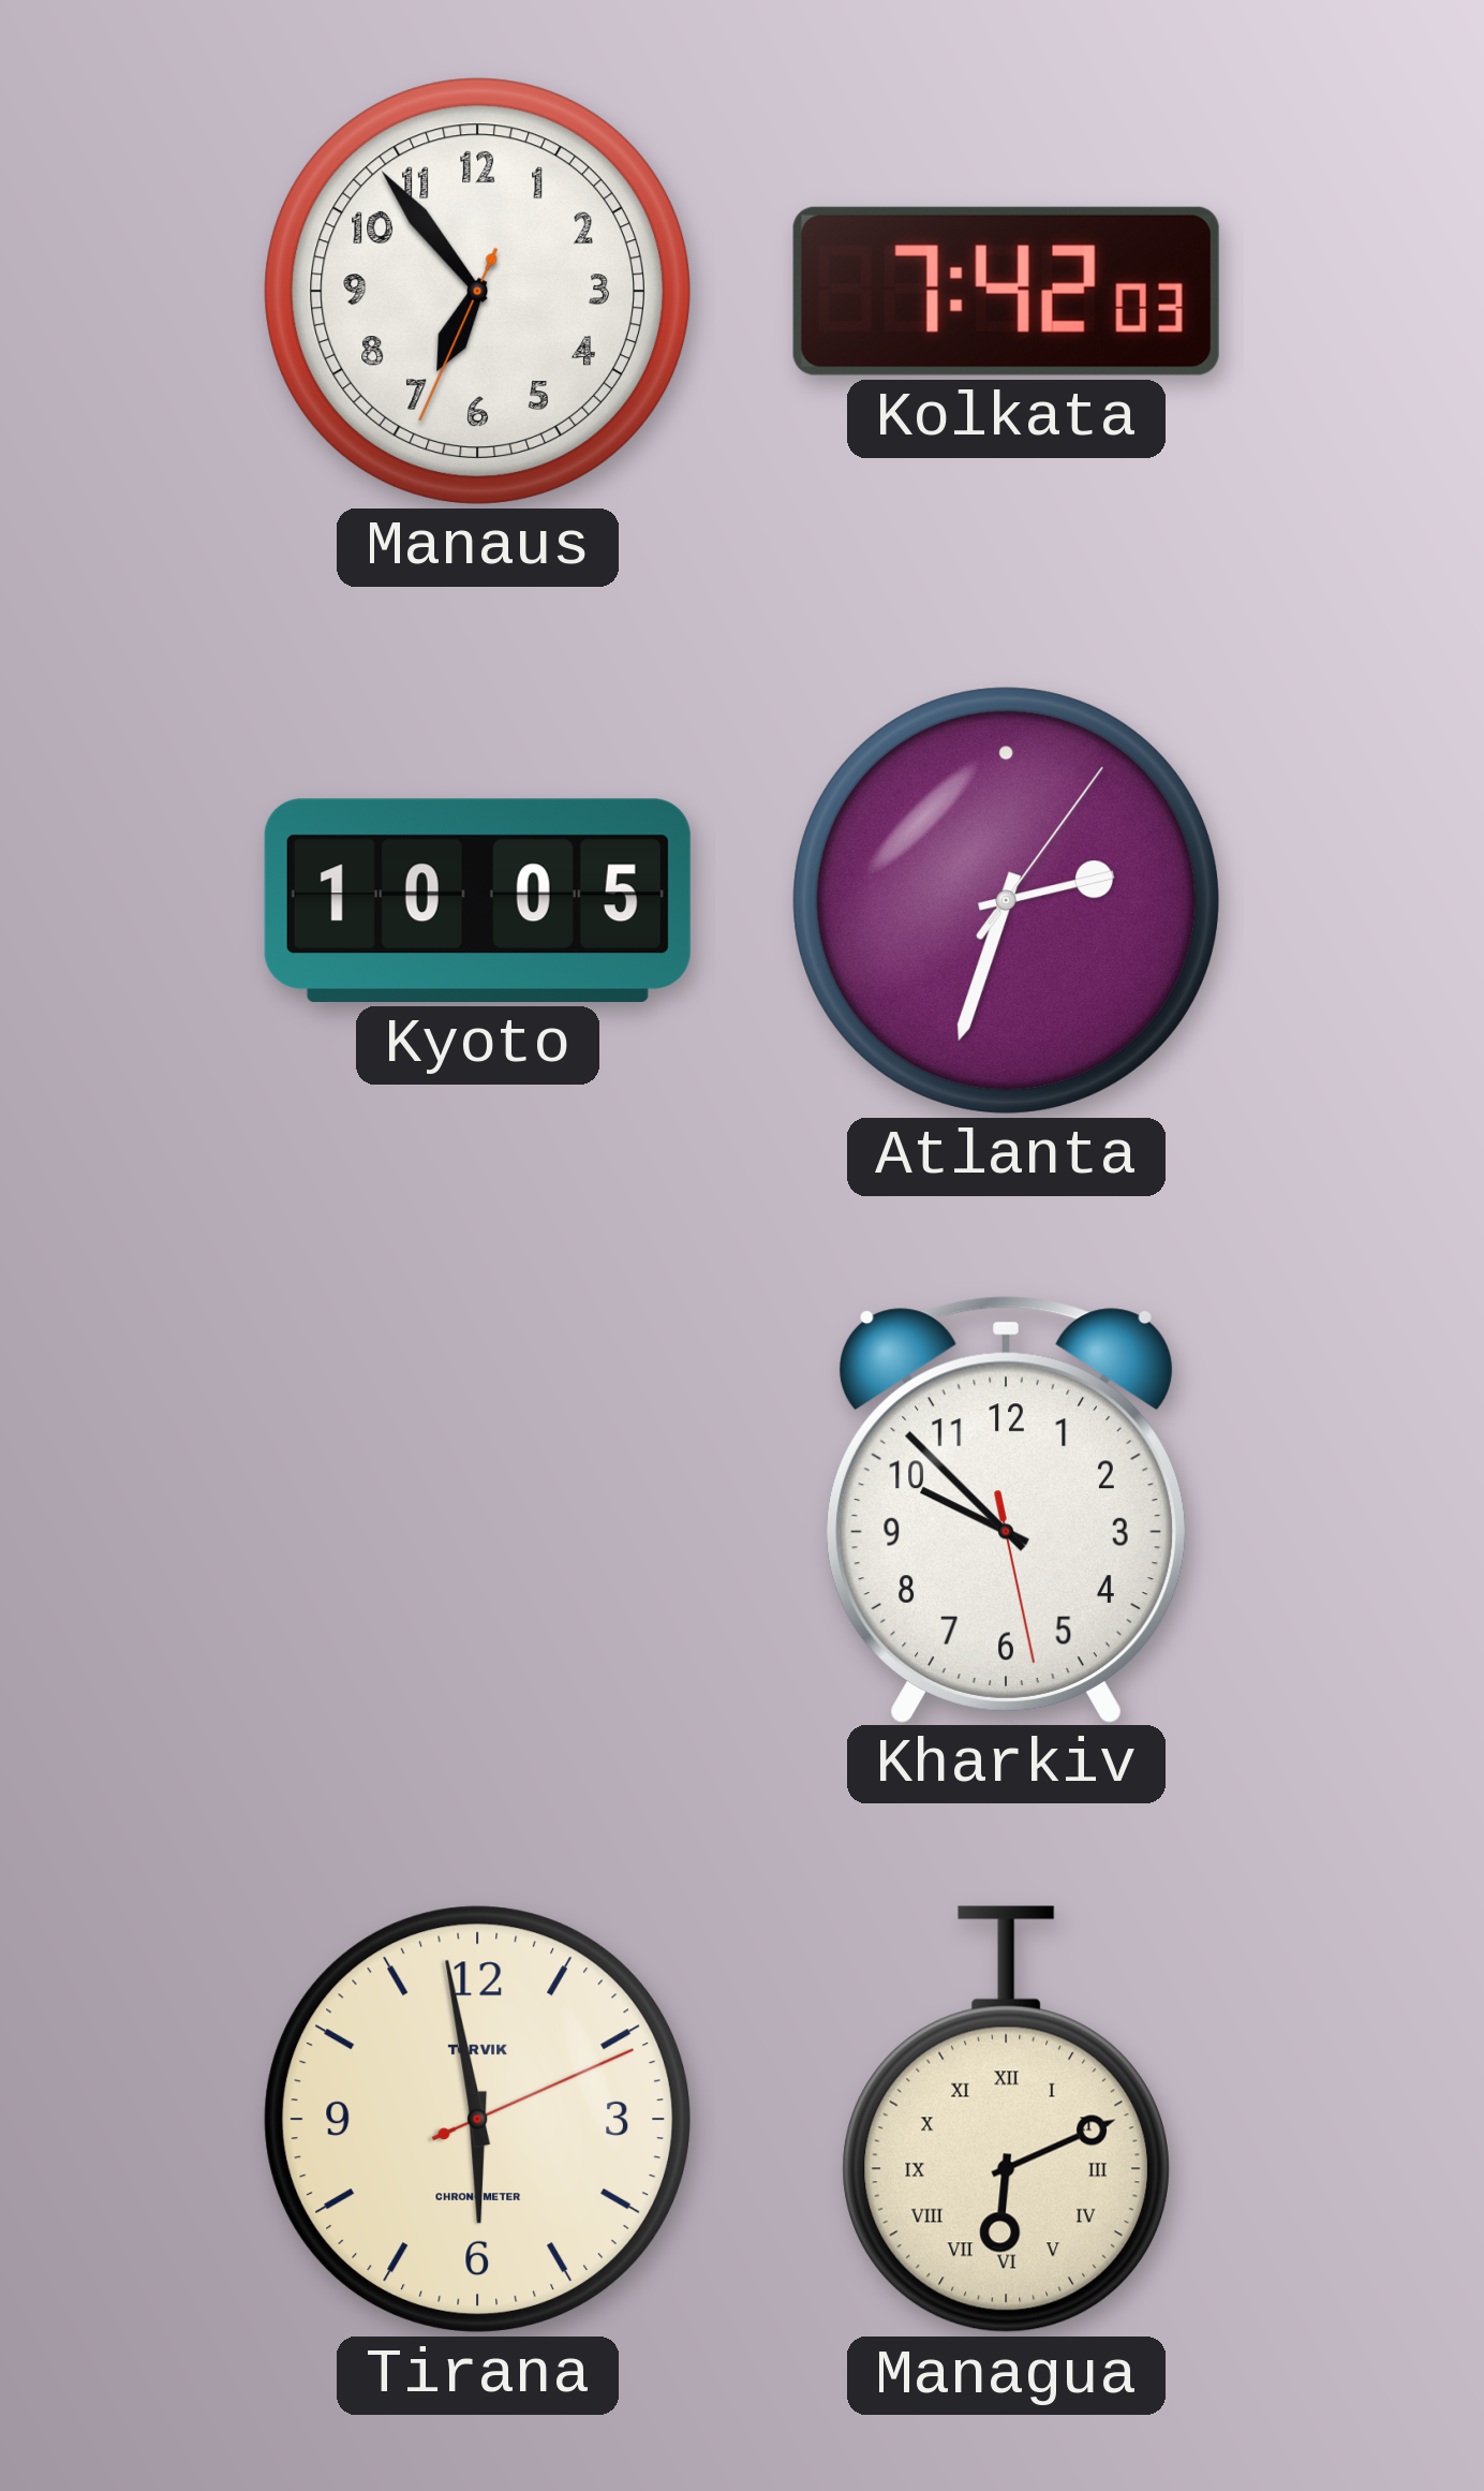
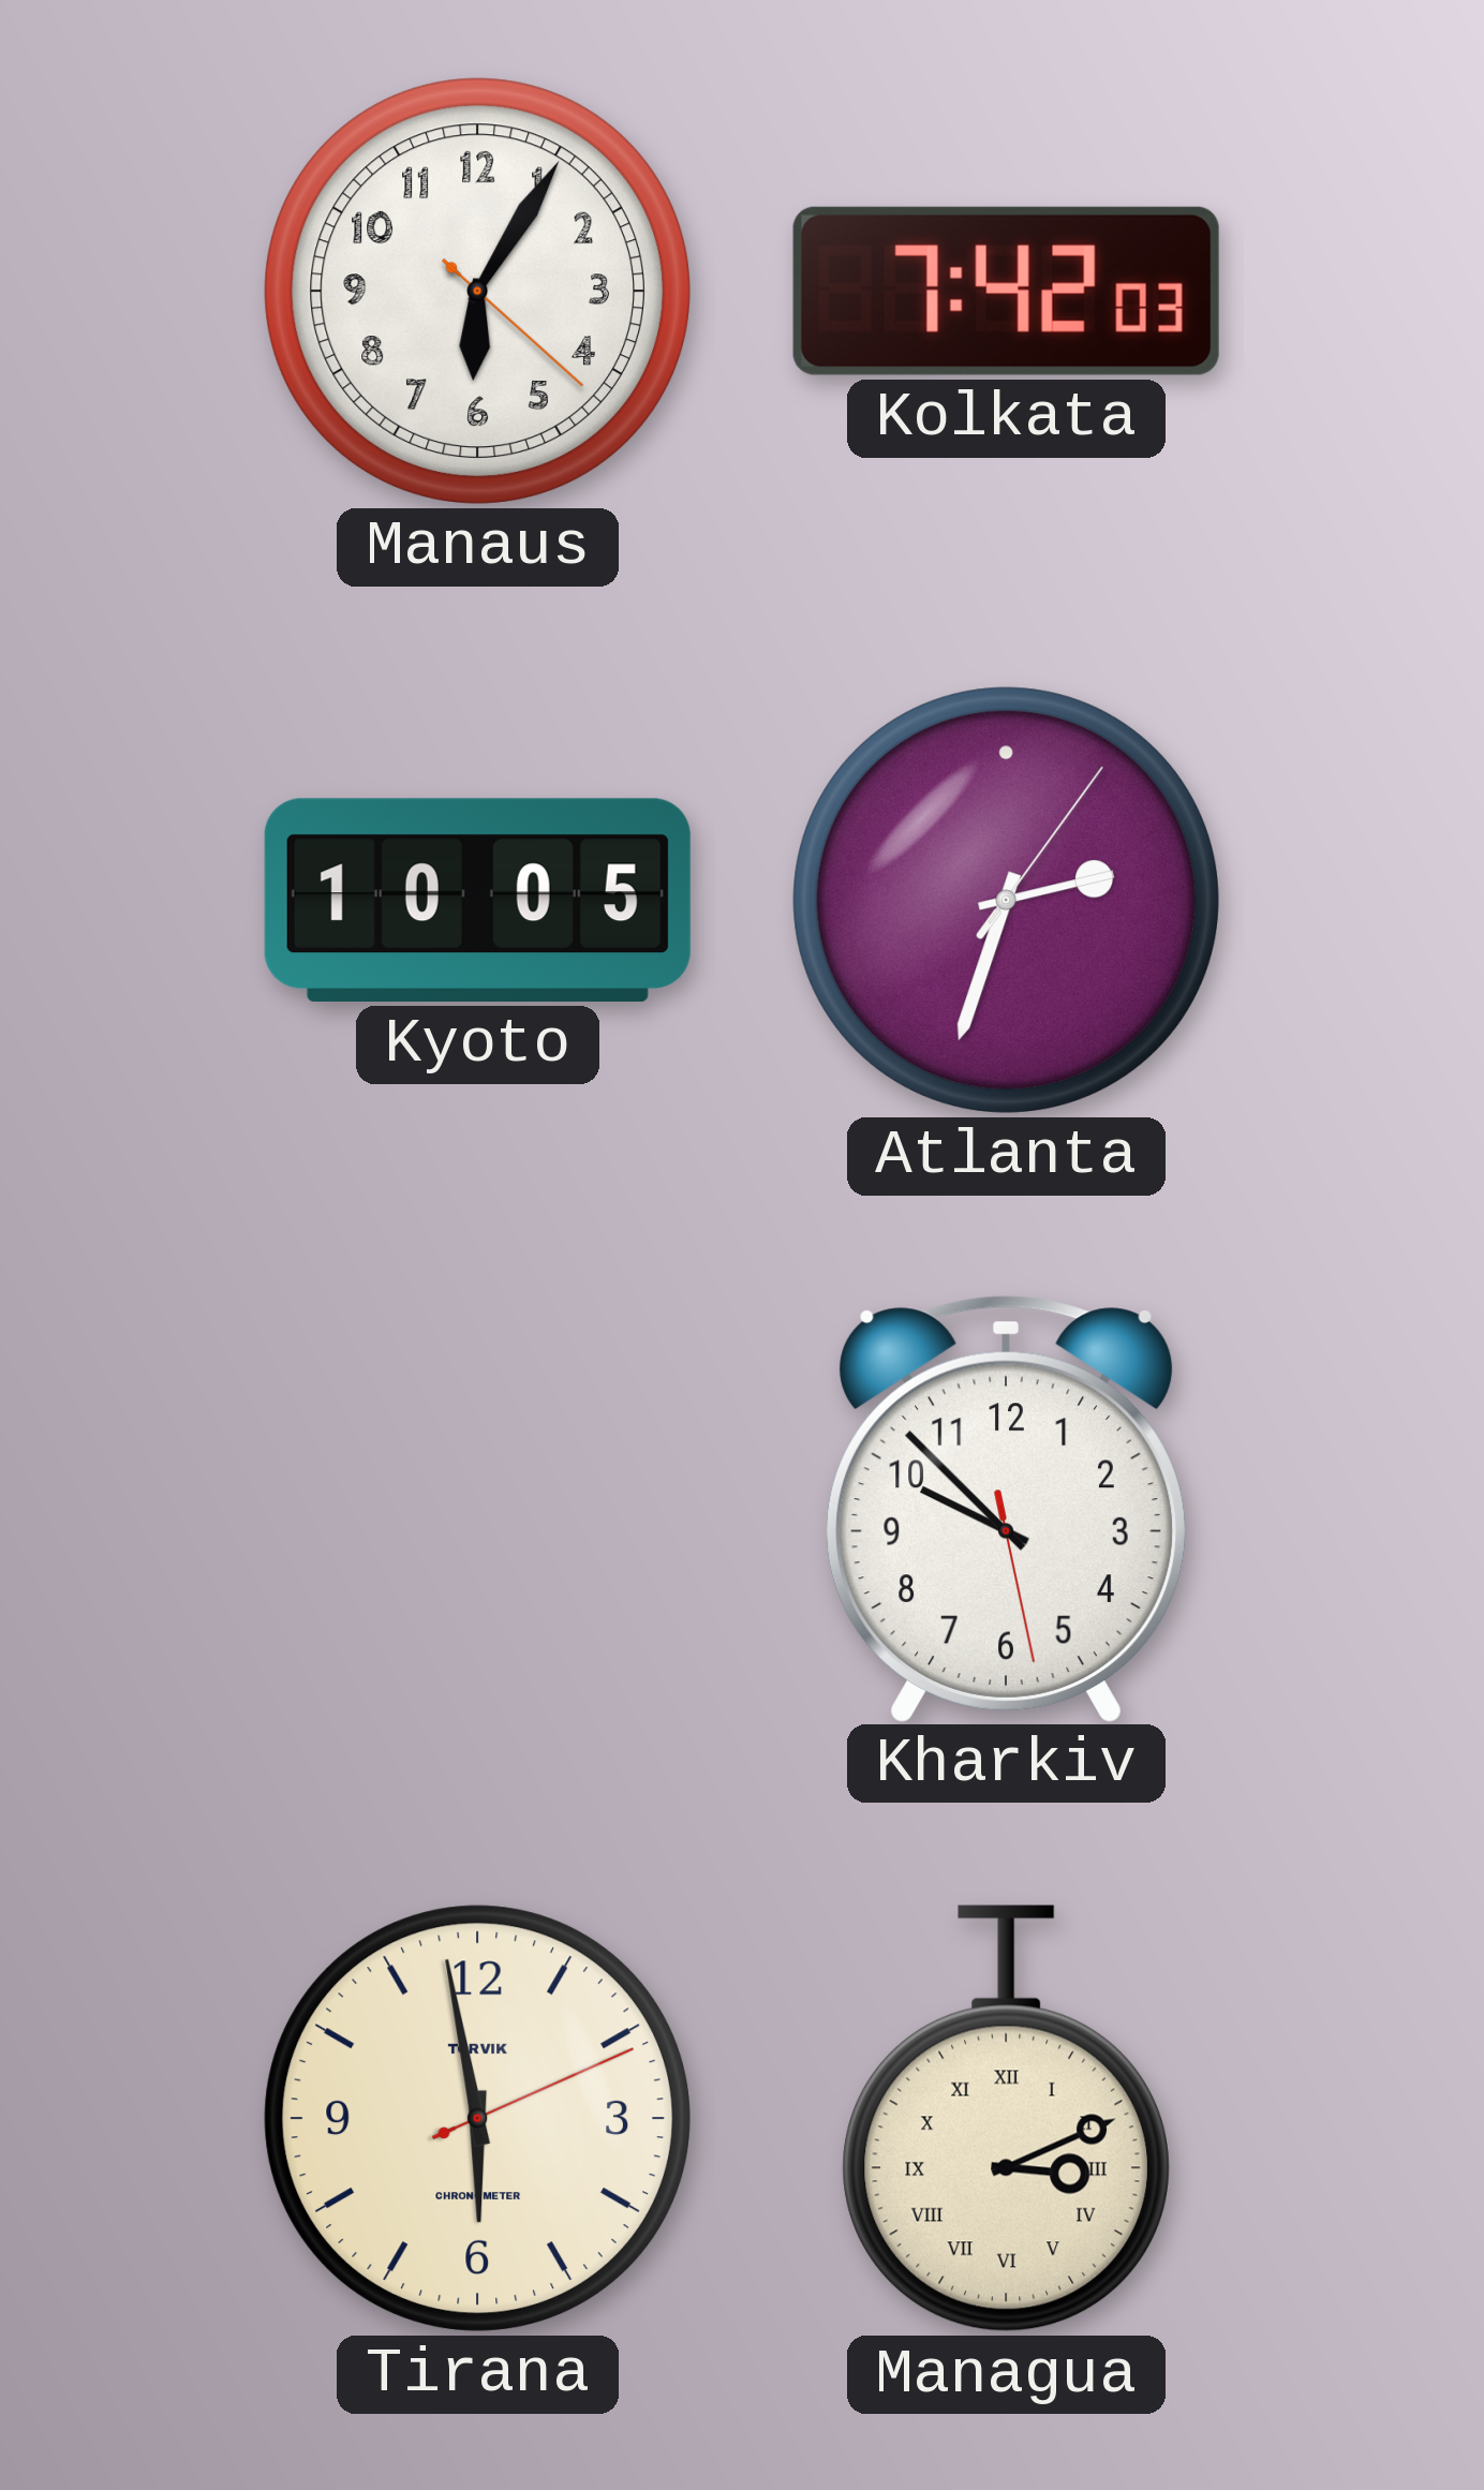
Manaus: 6:53 -> 6:05
Managua: 6:11 -> 3:11
